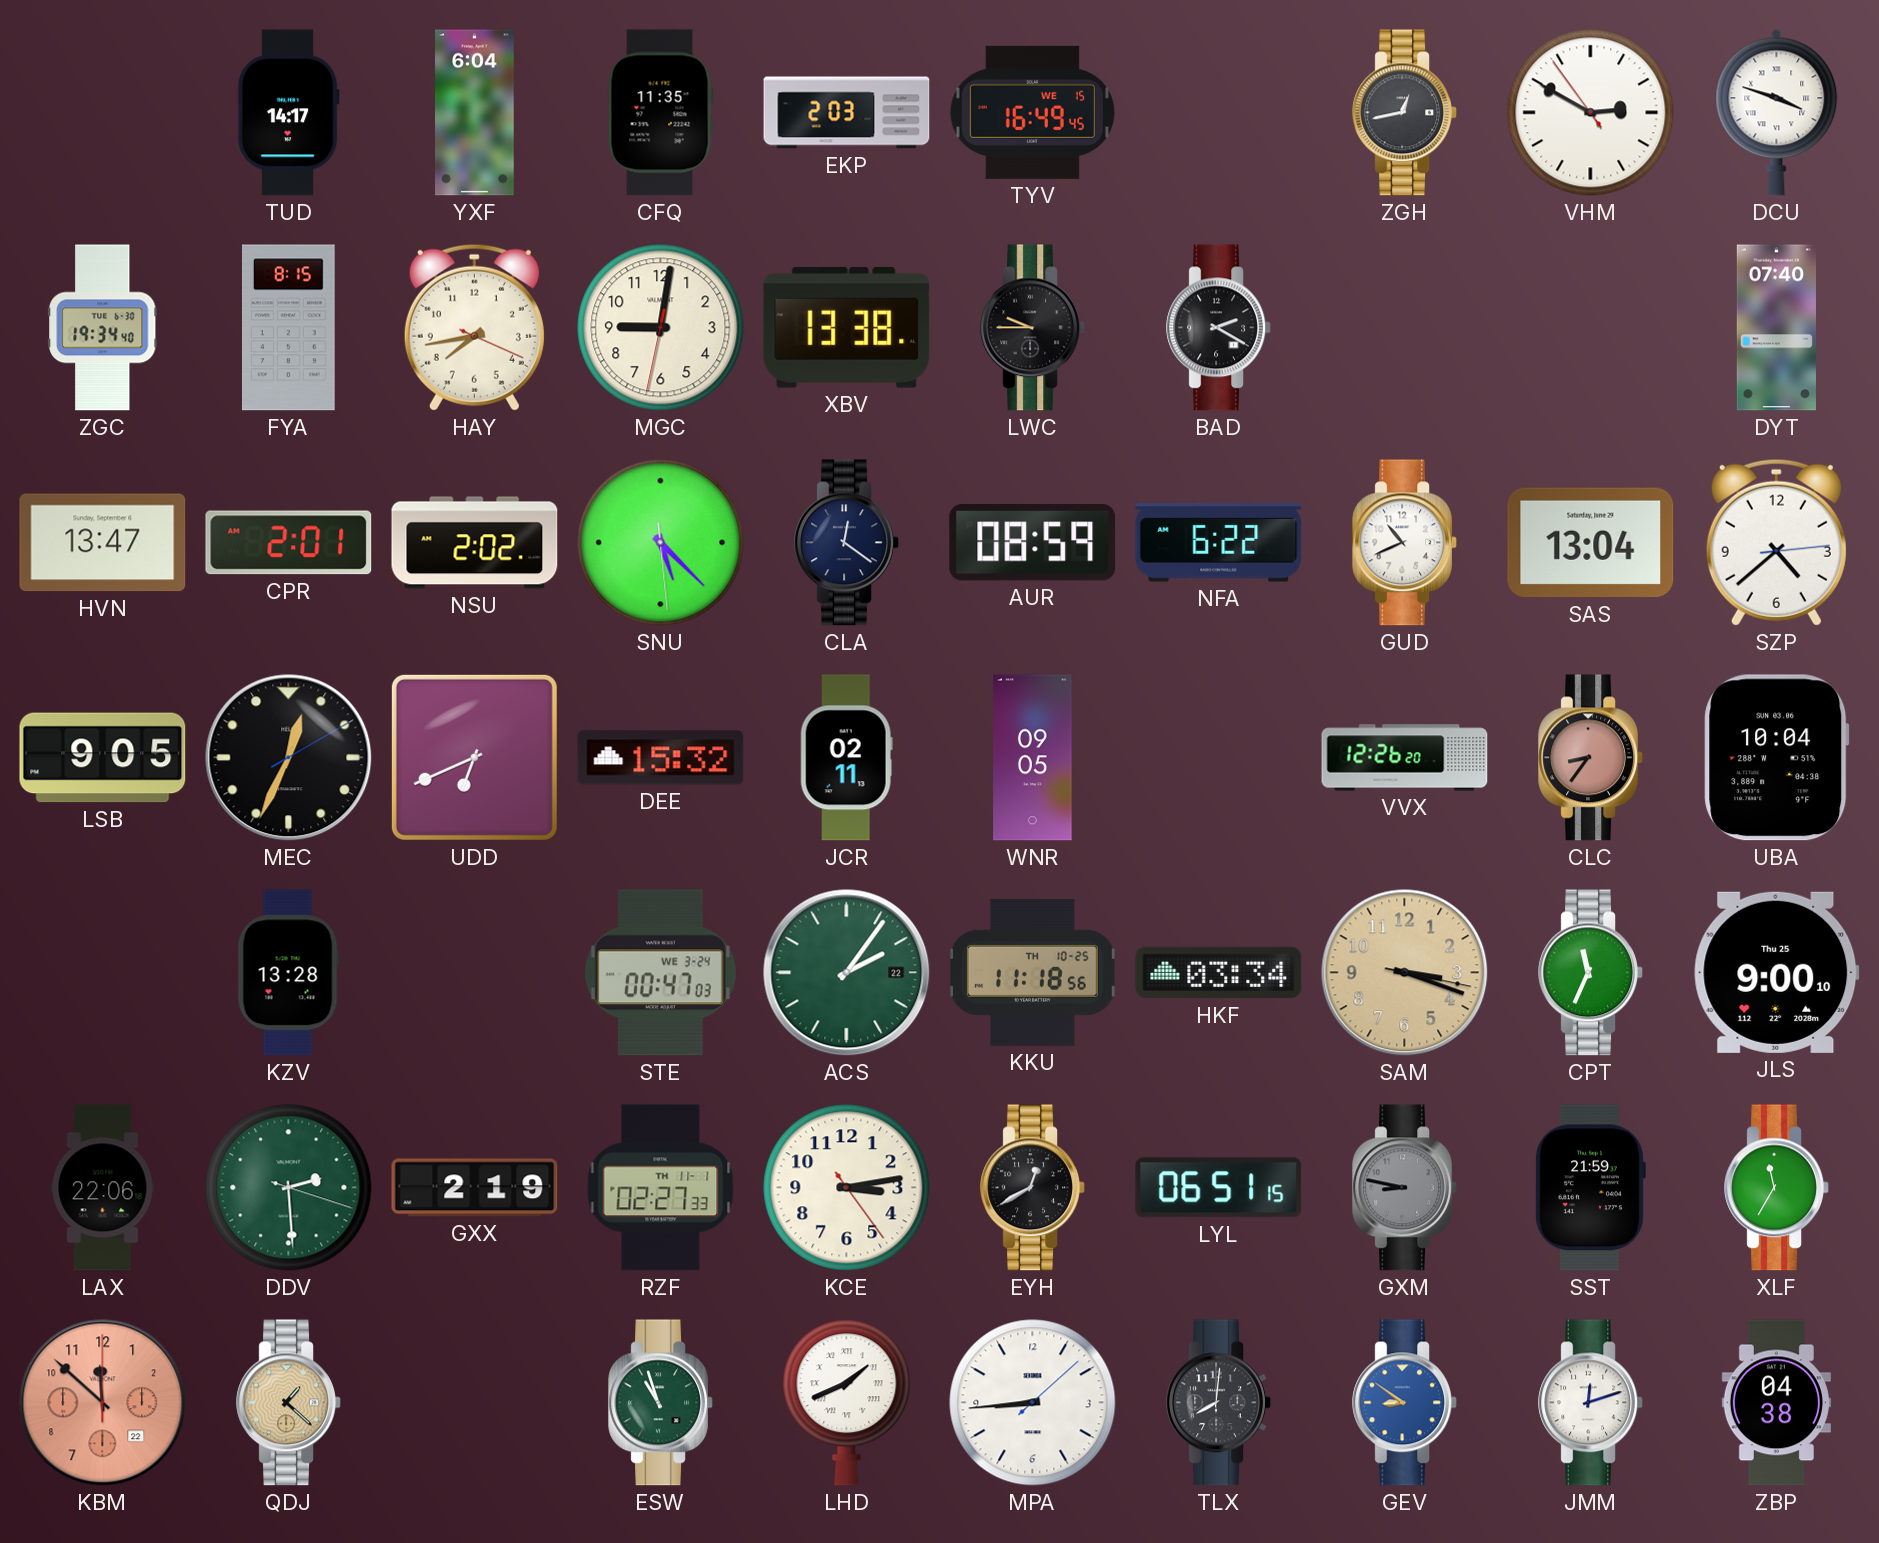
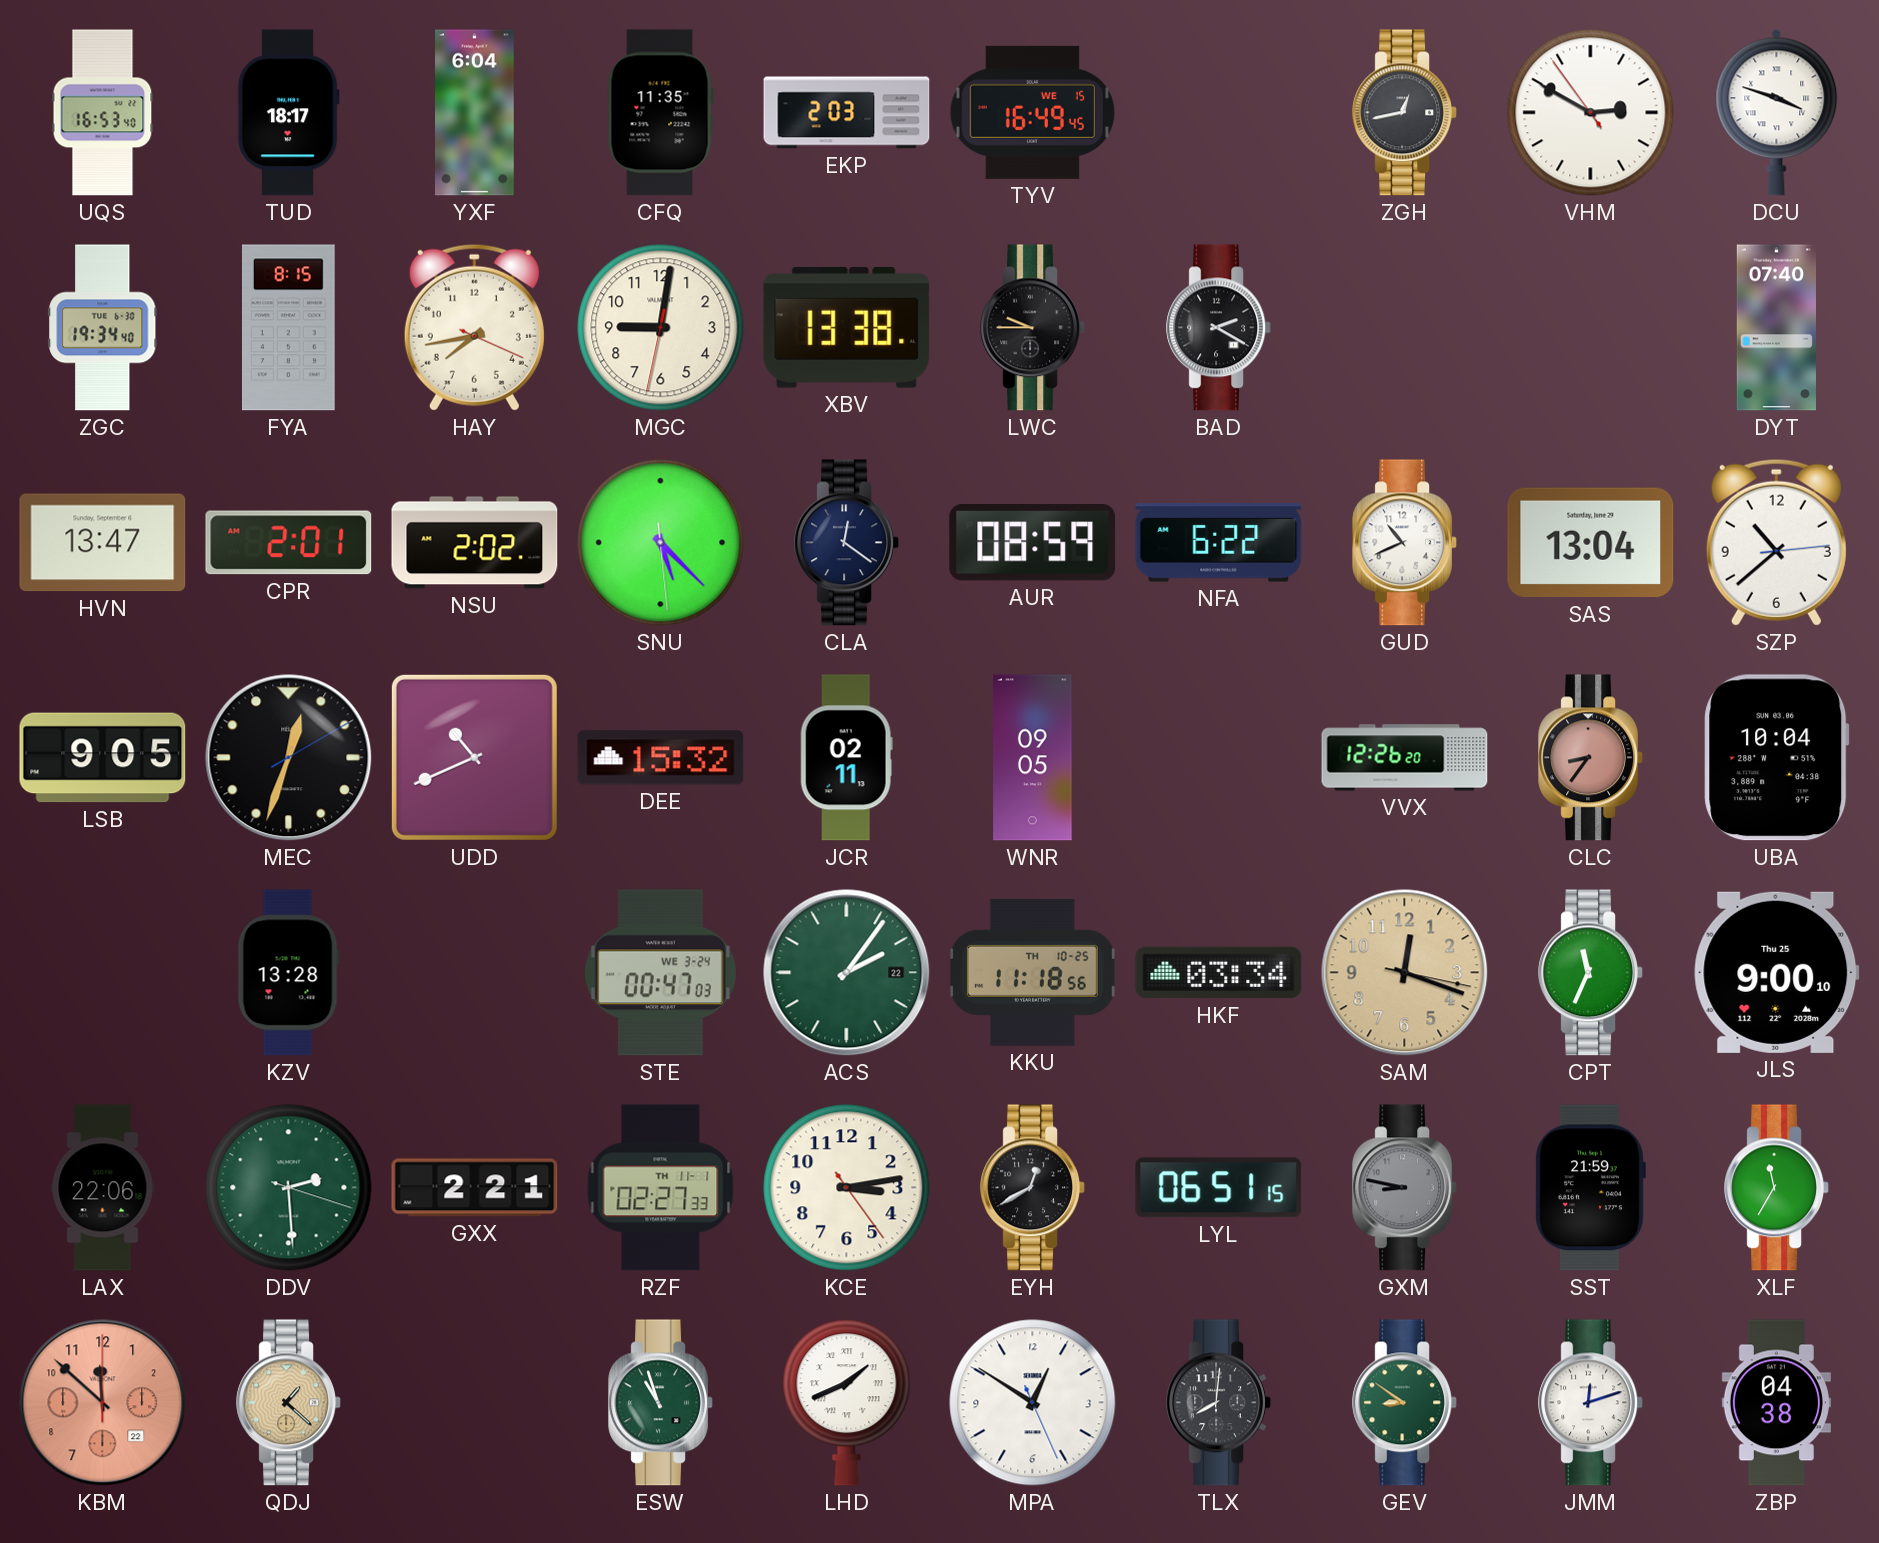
UQS: none -> 16:53
TUD: 14:17 -> 18:17
SZP: 4:38 -> 10:38
MEC: 12:34 -> 12:33
UDD: 6:41 -> 10:41
SAM: 3:18 -> 12:18
GXX: 2:19 -> 2:21
MPA: 8:44 -> 12:50
GEV dial: blue -> green
